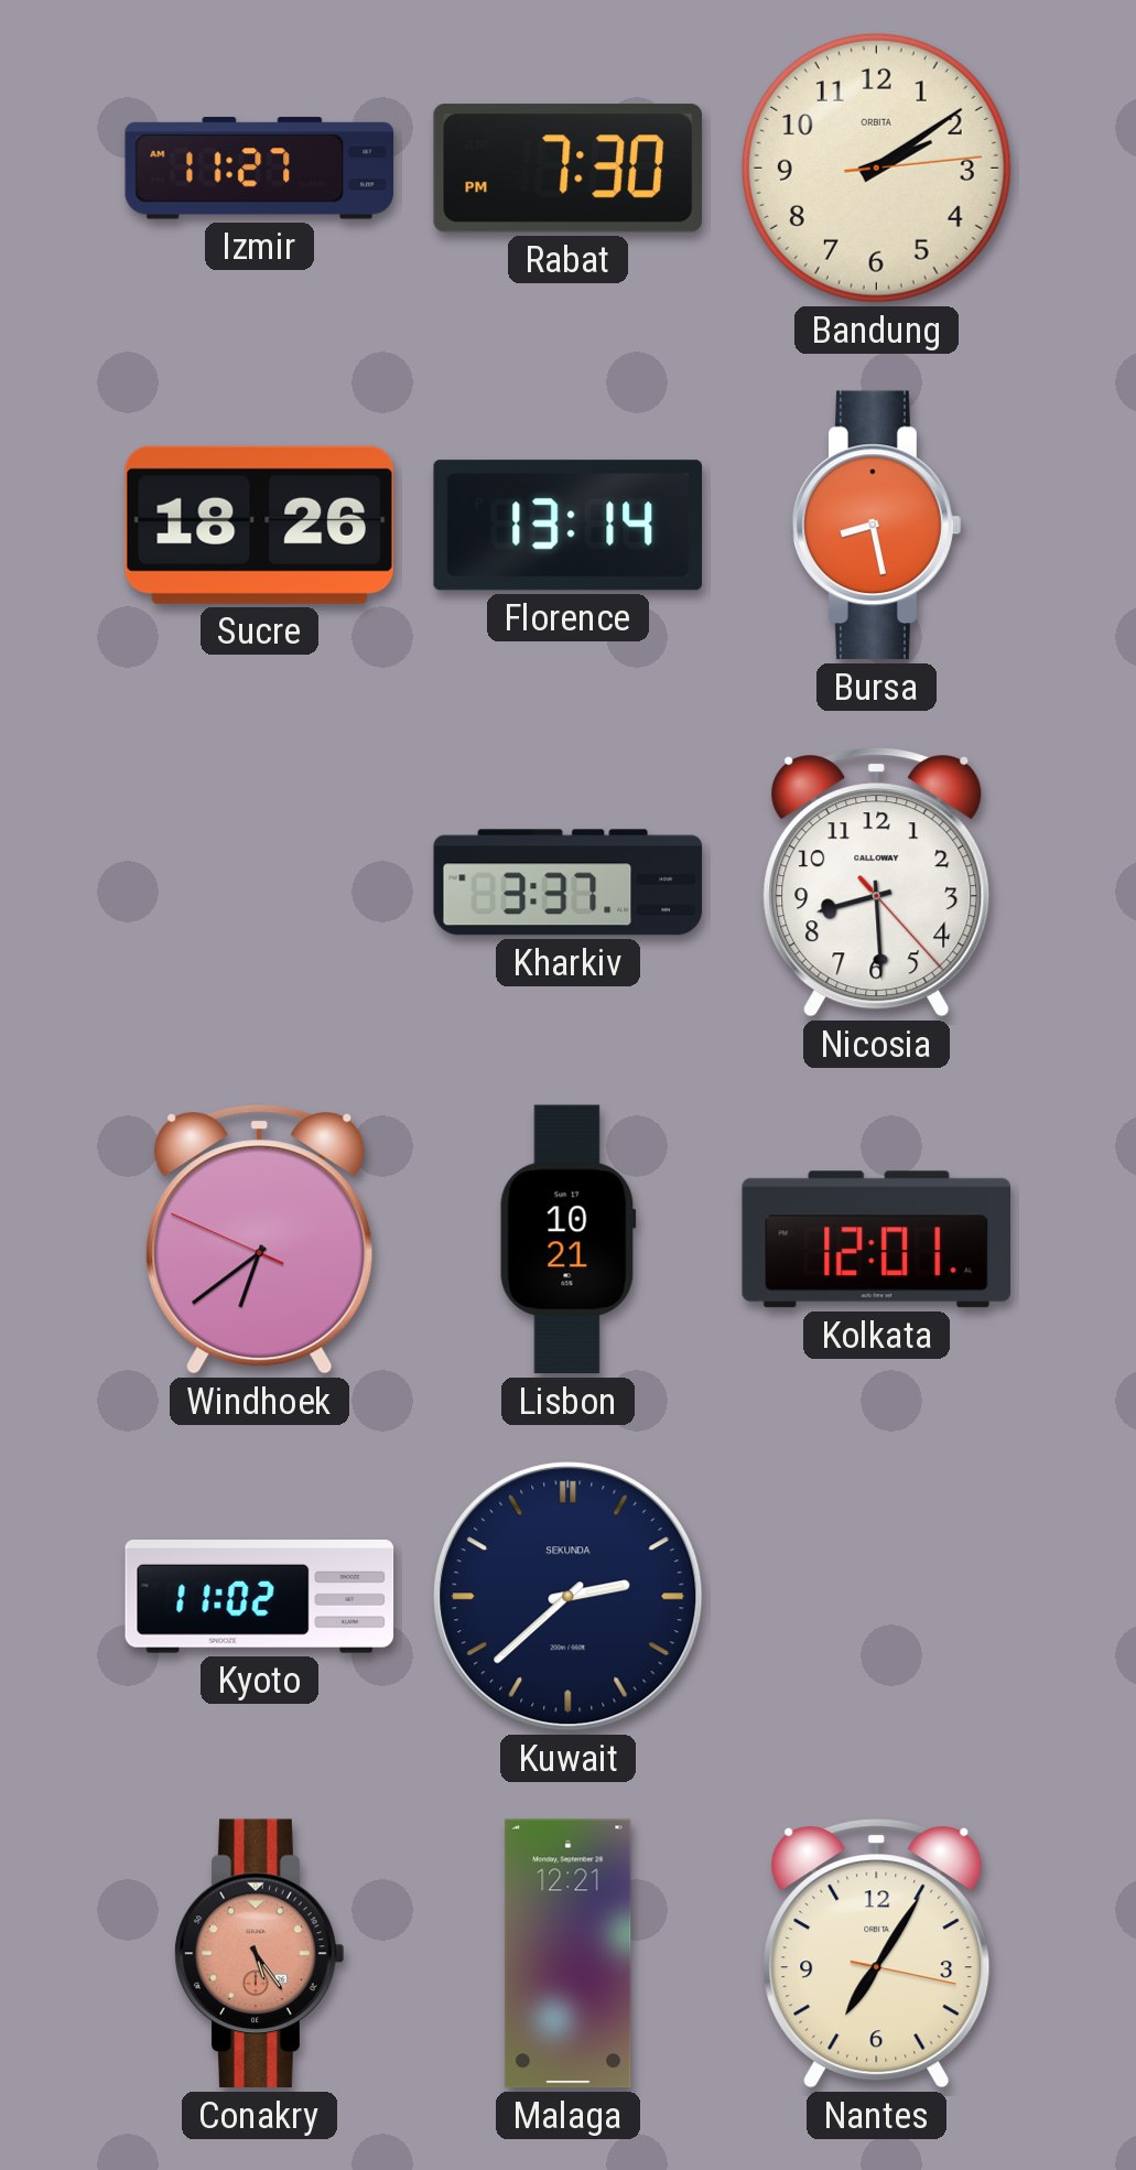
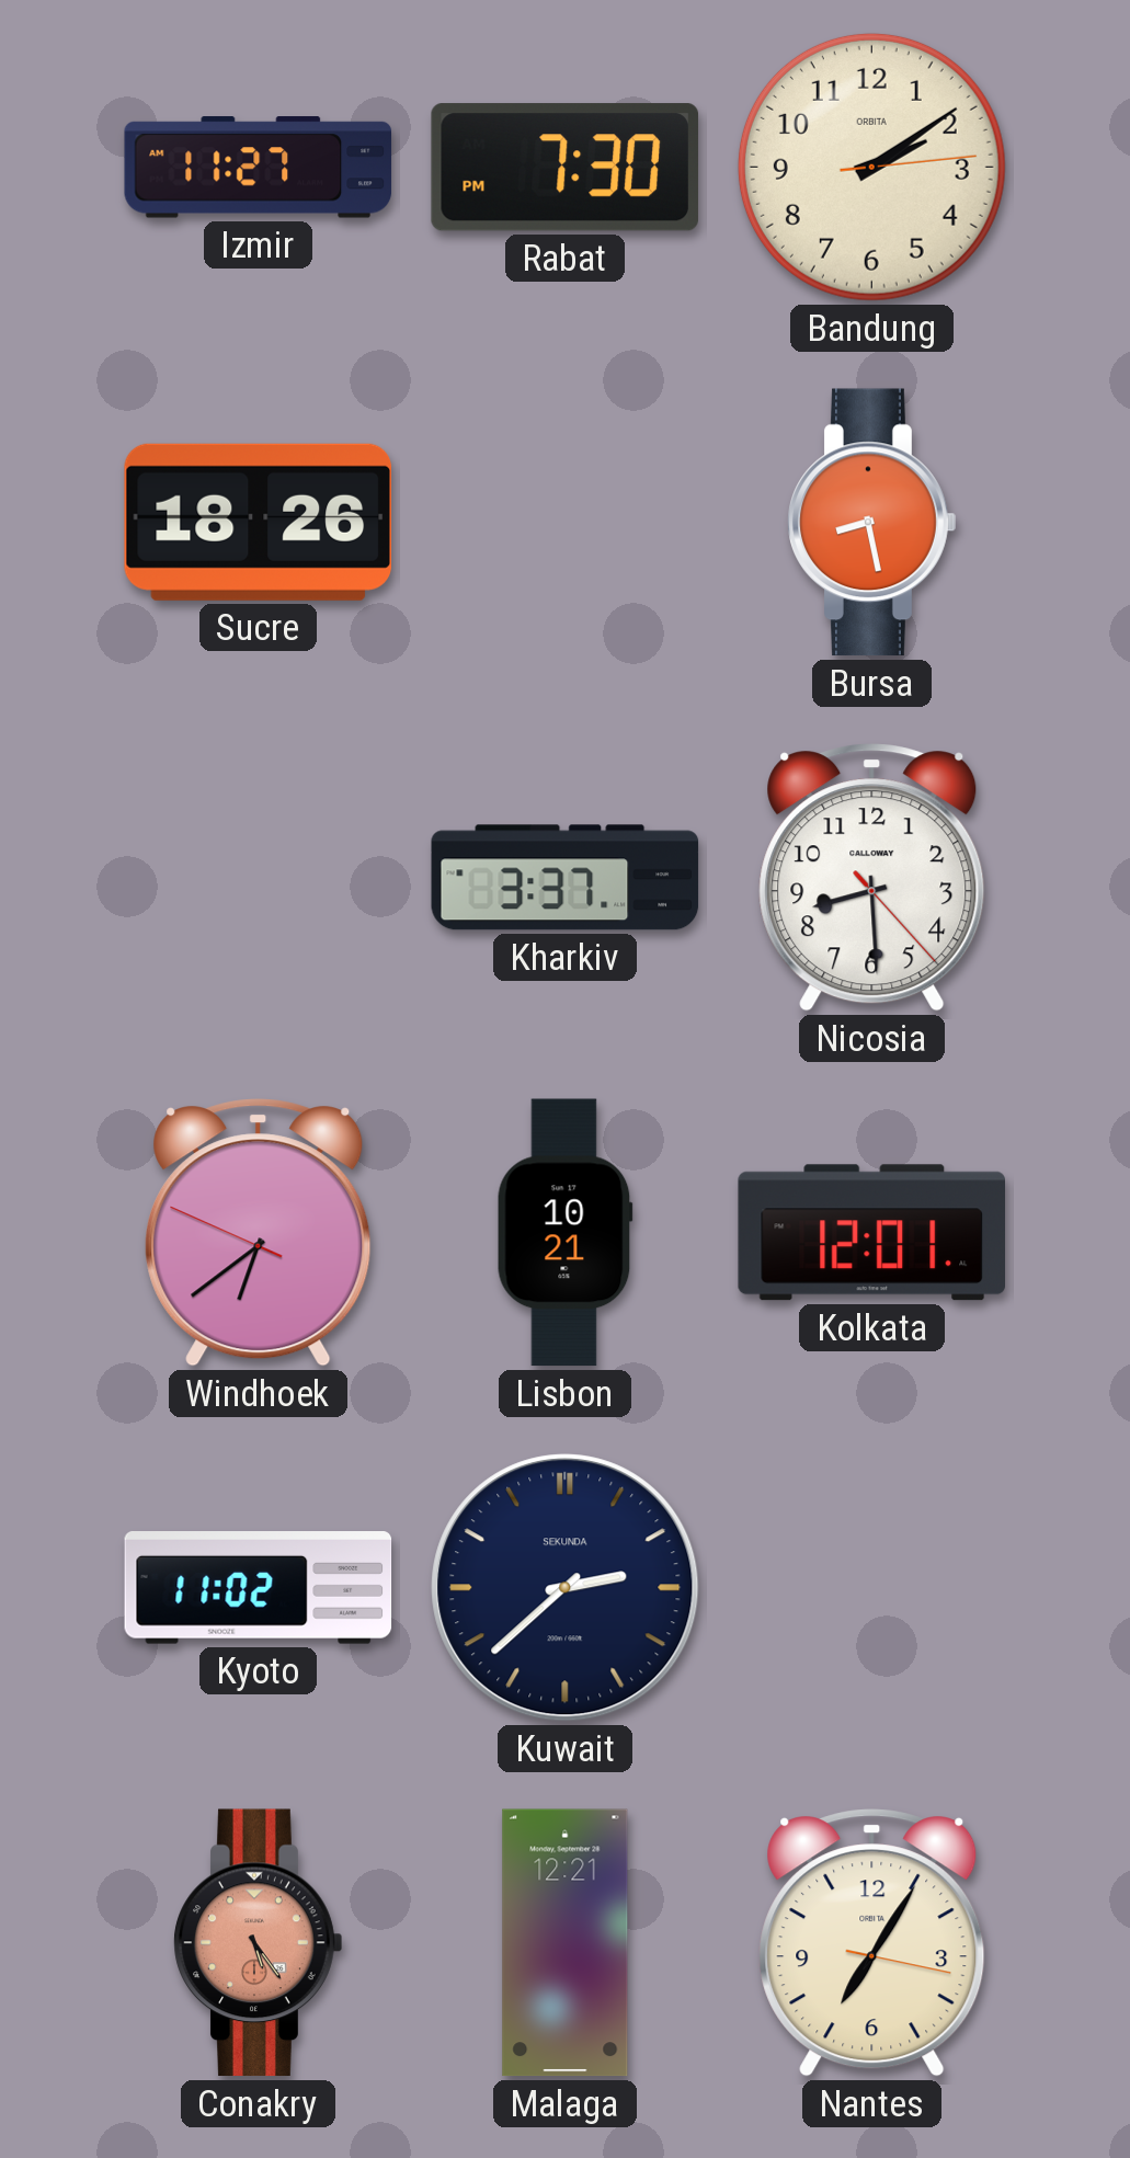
Florence: 13:14 -> none
